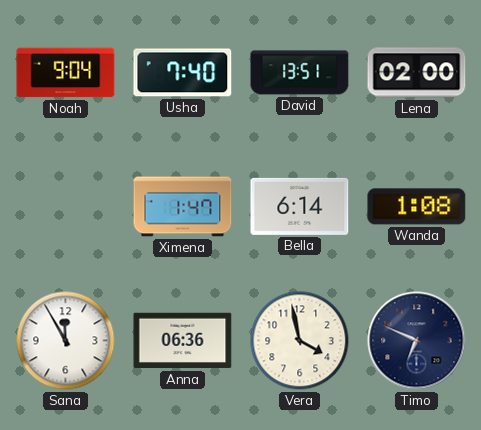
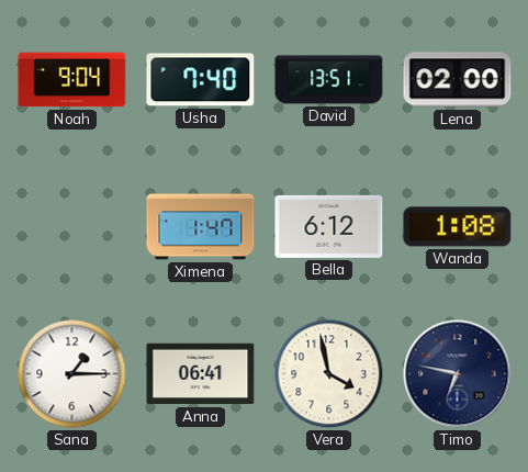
Bella: 6:14 -> 6:12
Sana: 11:55 -> 1:15
Anna: 06:36 -> 06:41
Timo: 6:49 -> 6:47
